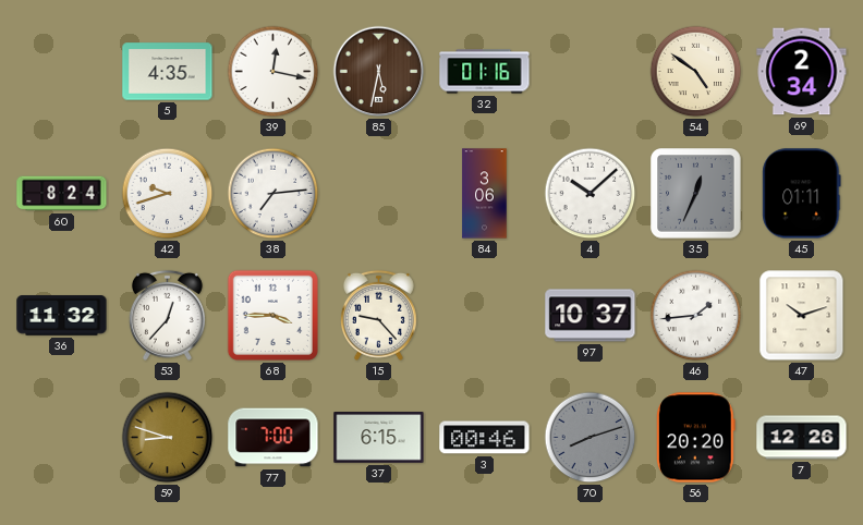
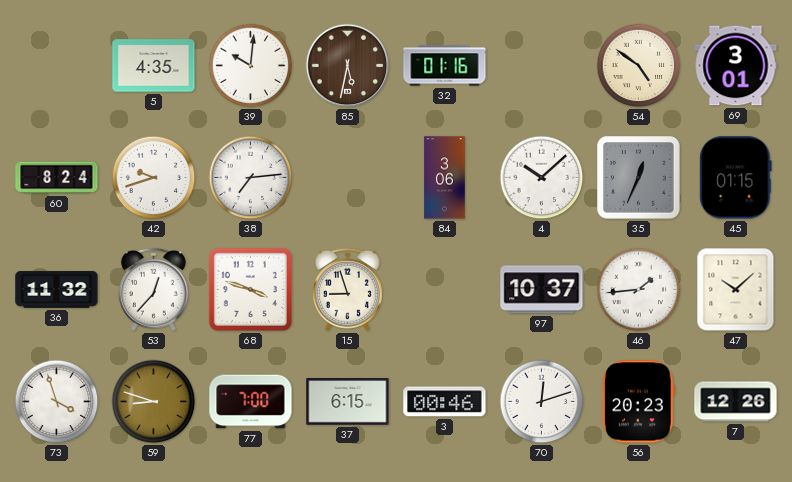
39: 12:17 -> 10:01
69: 2:34 -> 3:01
45: 01:11 -> 01:15
68: 3:45 -> 3:48
15: 9:23 -> 8:57
47: 10:12 -> 10:08
73: none -> 3:57
70: 8:12 -> 12:12
70 dial: grey -> white
56: 20:20 -> 20:23
